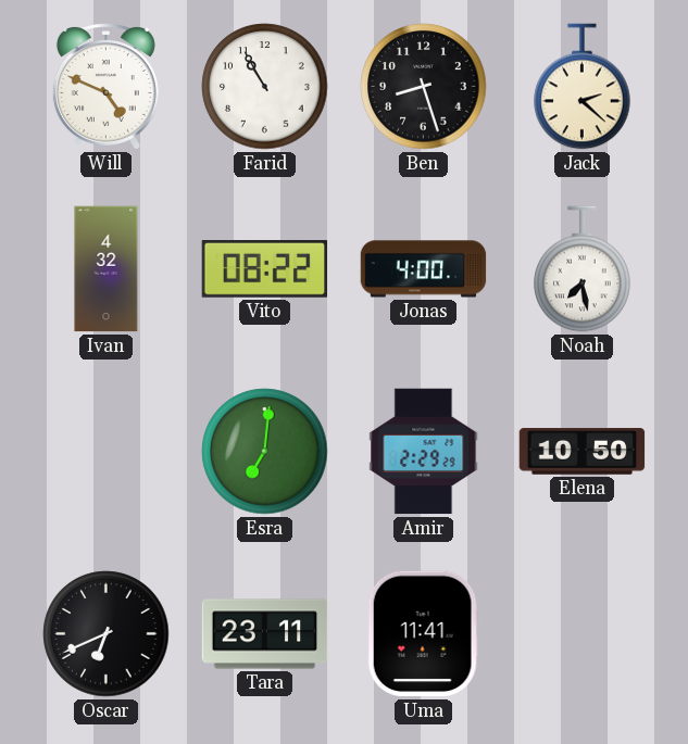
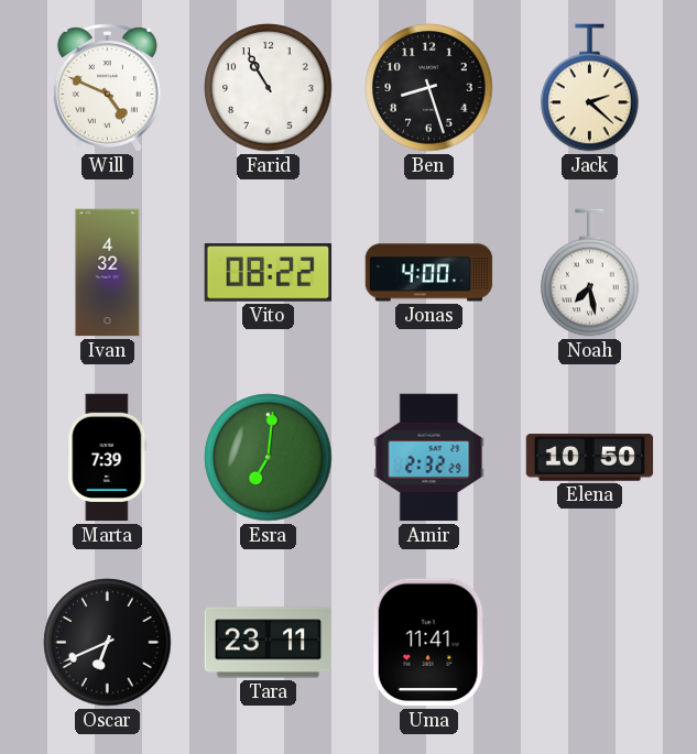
Marta: none -> 7:39
Amir: 2:29 -> 2:32
